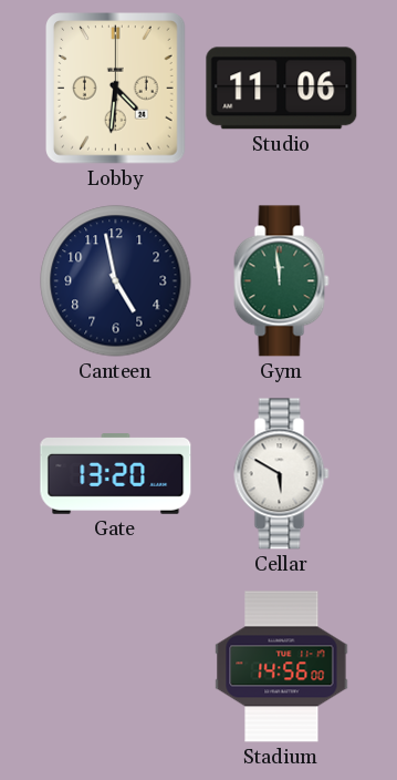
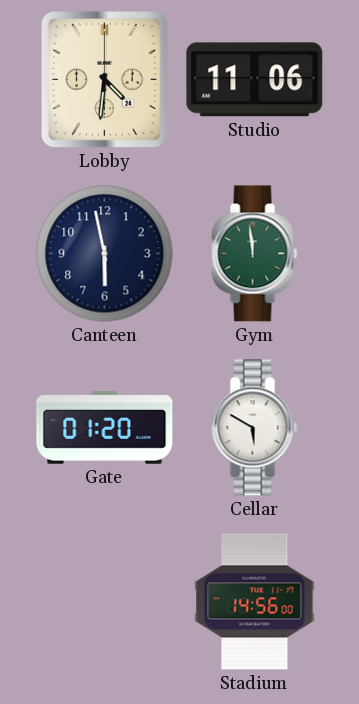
Canteen: 4:58 -> 5:58
Gate: 13:20 -> 01:20
